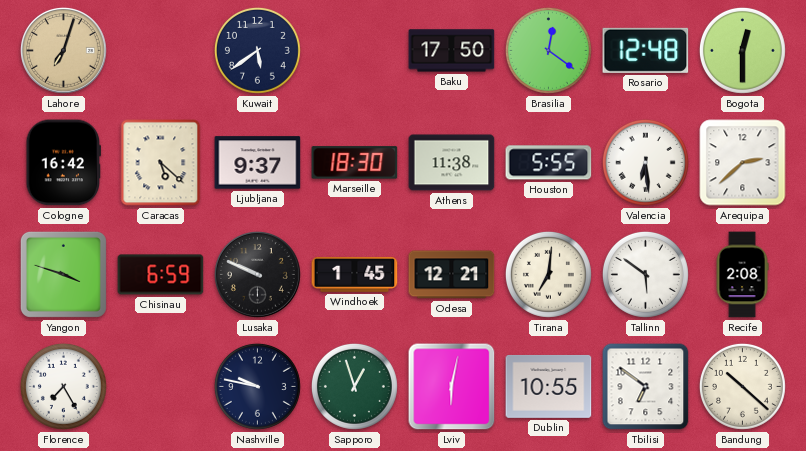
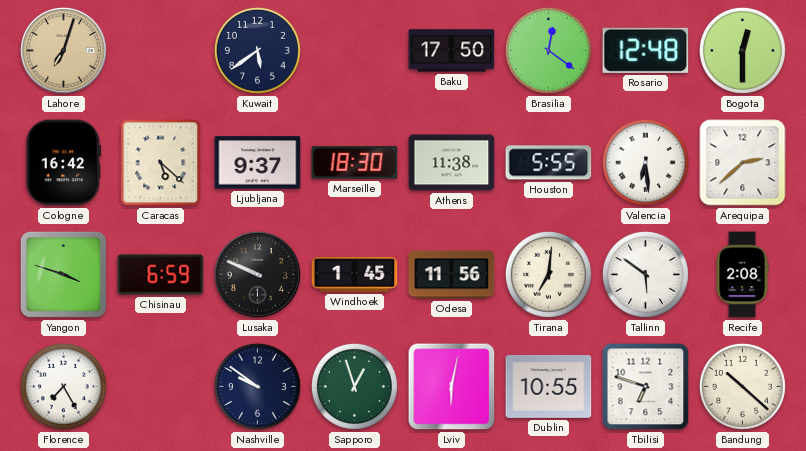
Odesa: 12:21 -> 11:56
Nashville: 9:47 -> 9:51
Tbilisi: 6:51 -> 6:48
